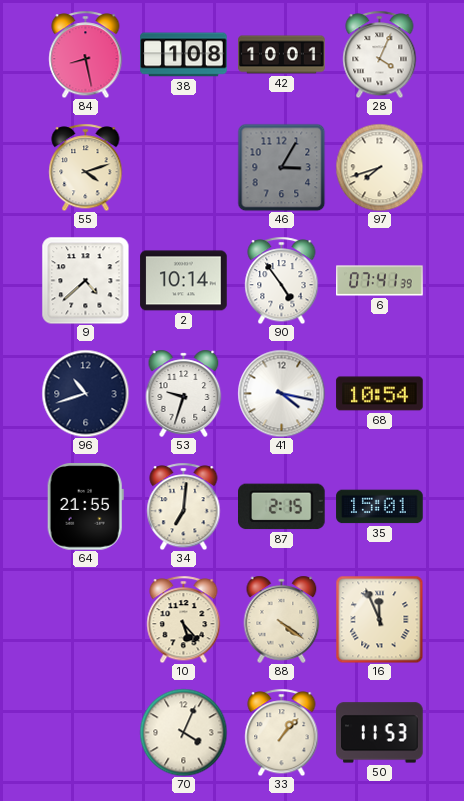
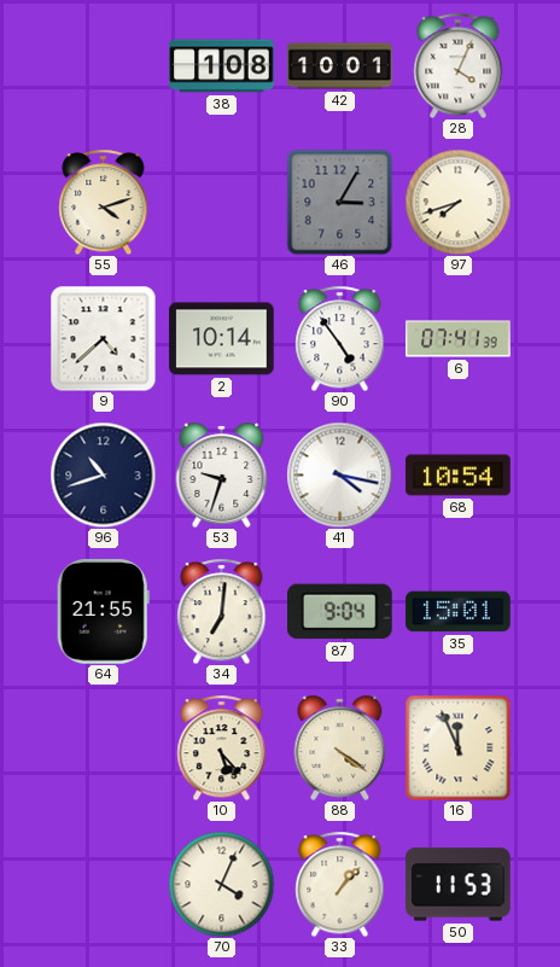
84: 8:28 -> none
87: 2:15 -> 9:04
